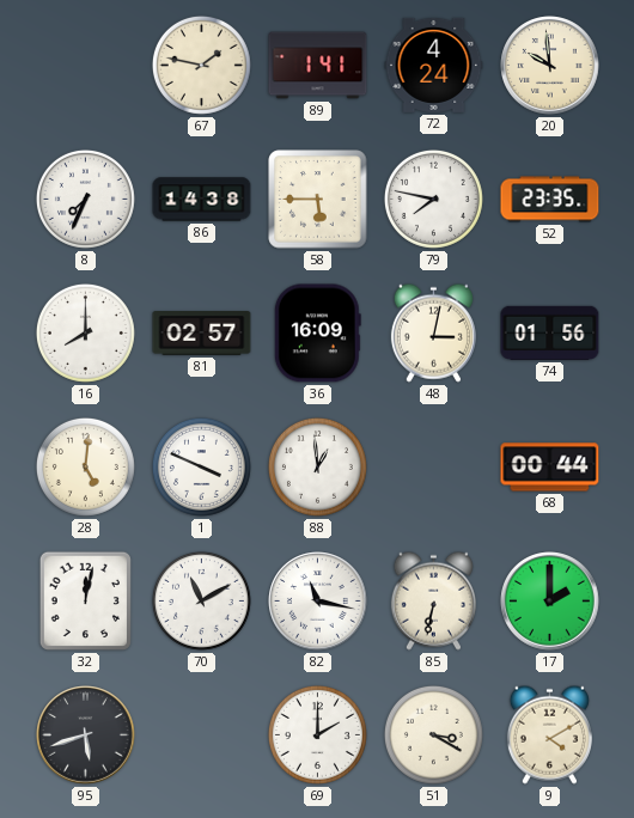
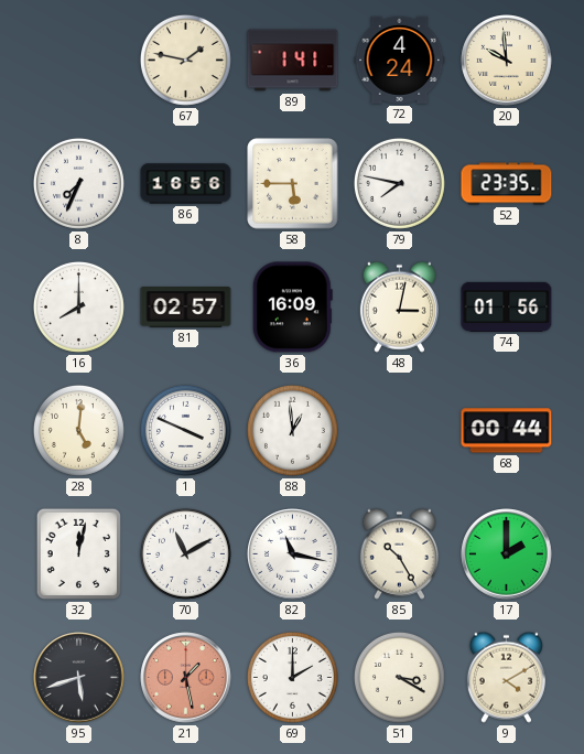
86: 14:38 -> 16:56
85: 6:32 -> 10:25
21: none -> 1:28
